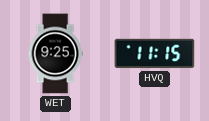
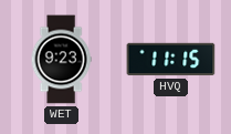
WET: 9:25 -> 9:23
